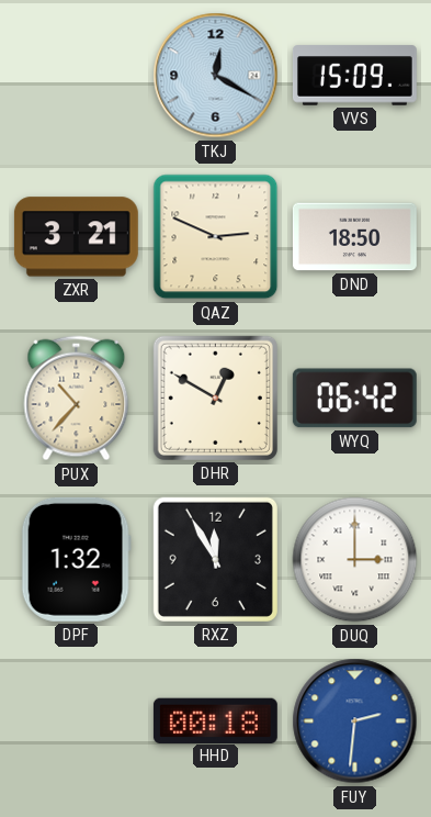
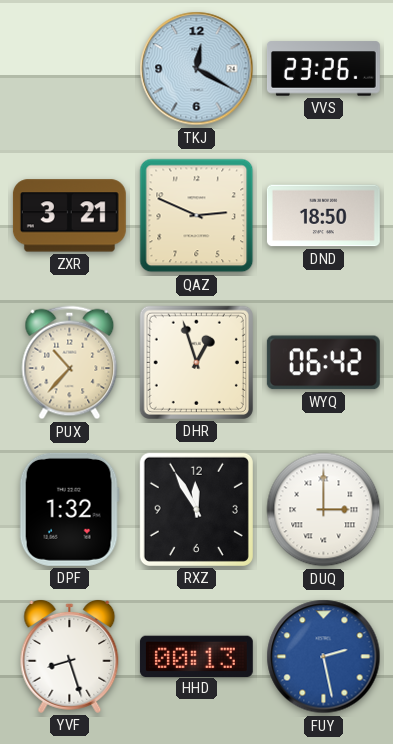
VVS: 15:09 -> 23:26
DHR: 12:50 -> 12:57
YVF: none -> 8:27
HHD: 00:18 -> 00:13
FUY: 2:31 -> 2:28
